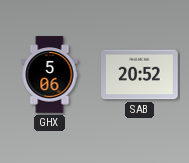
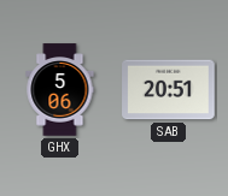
SAB: 20:52 -> 20:51
